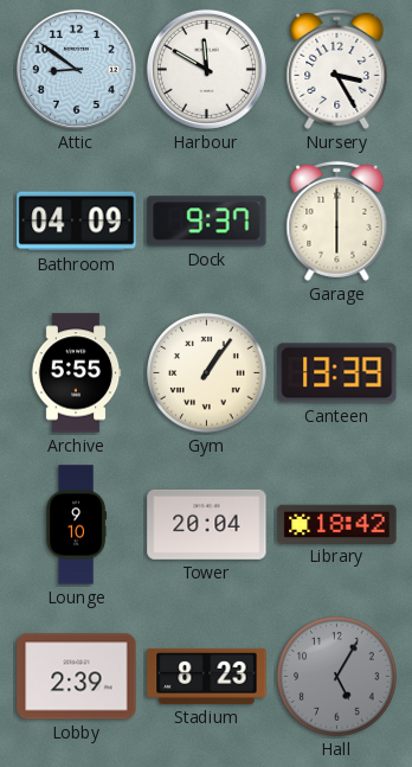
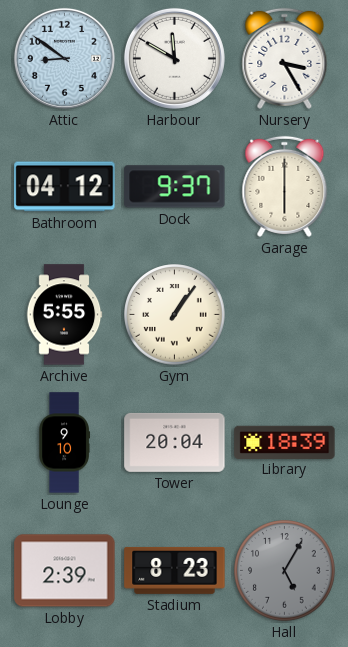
Bathroom: 04:09 -> 04:12
Canteen: 13:39 -> none
Library: 18:42 -> 18:39
